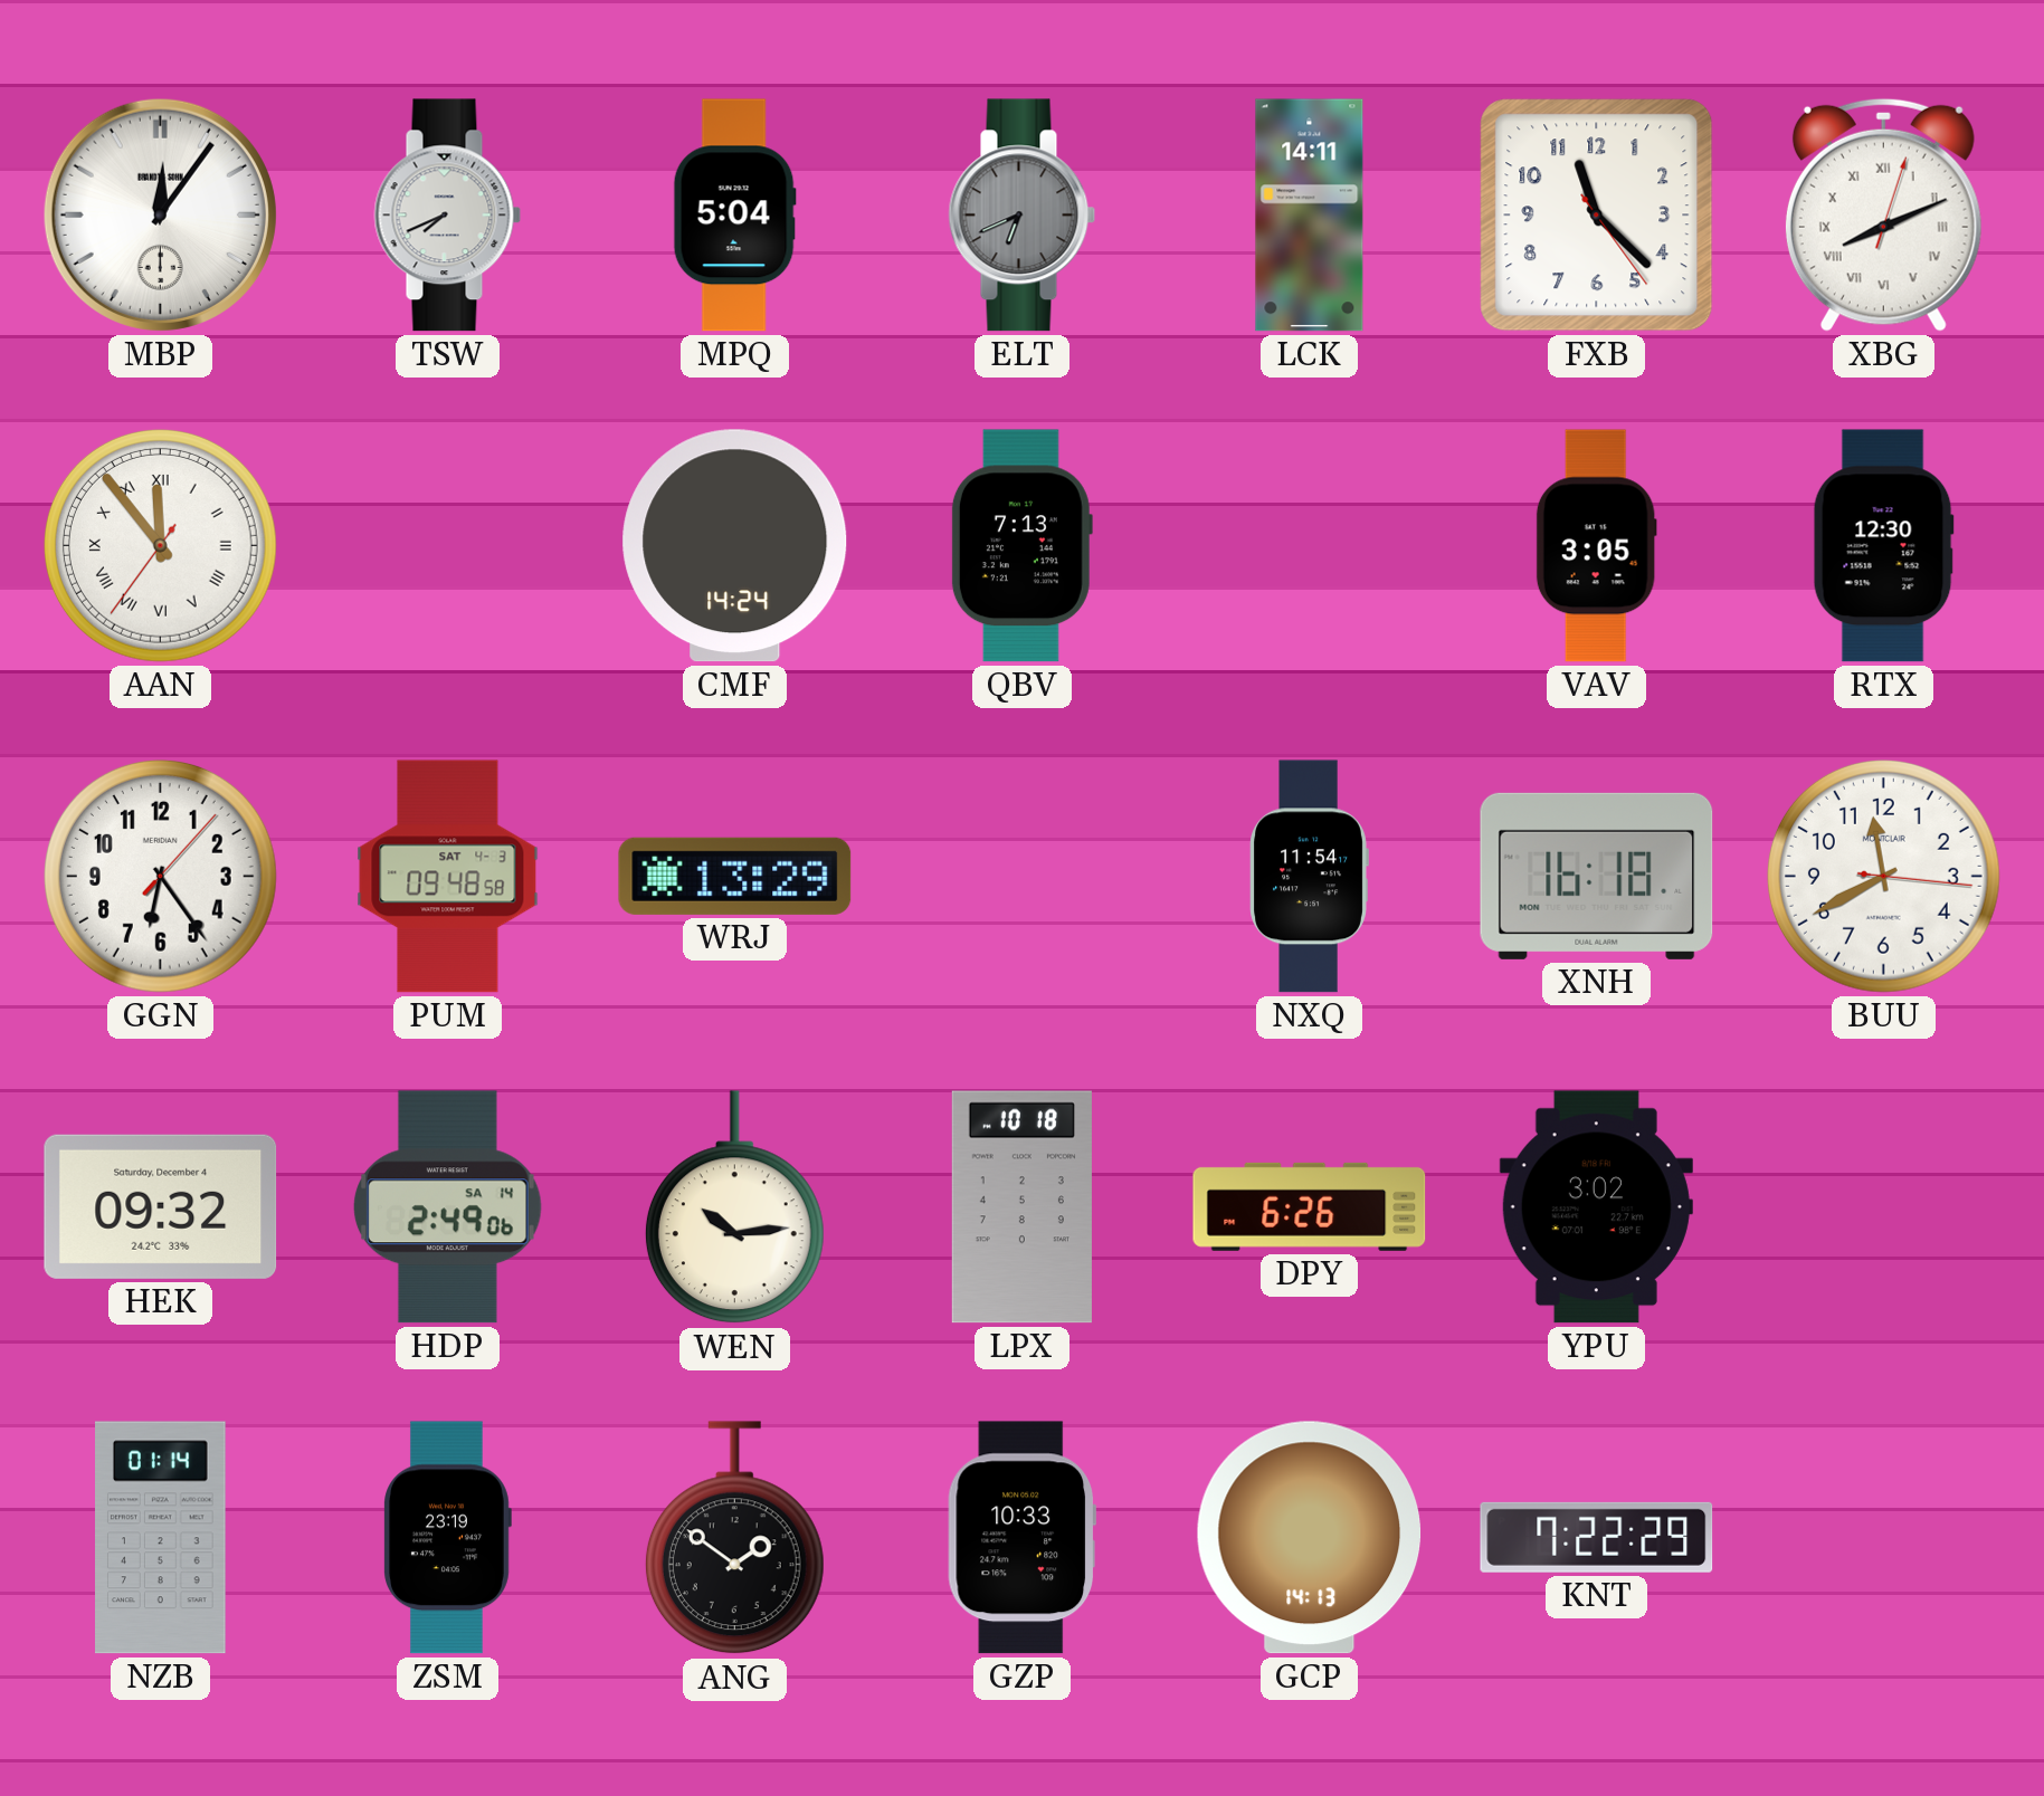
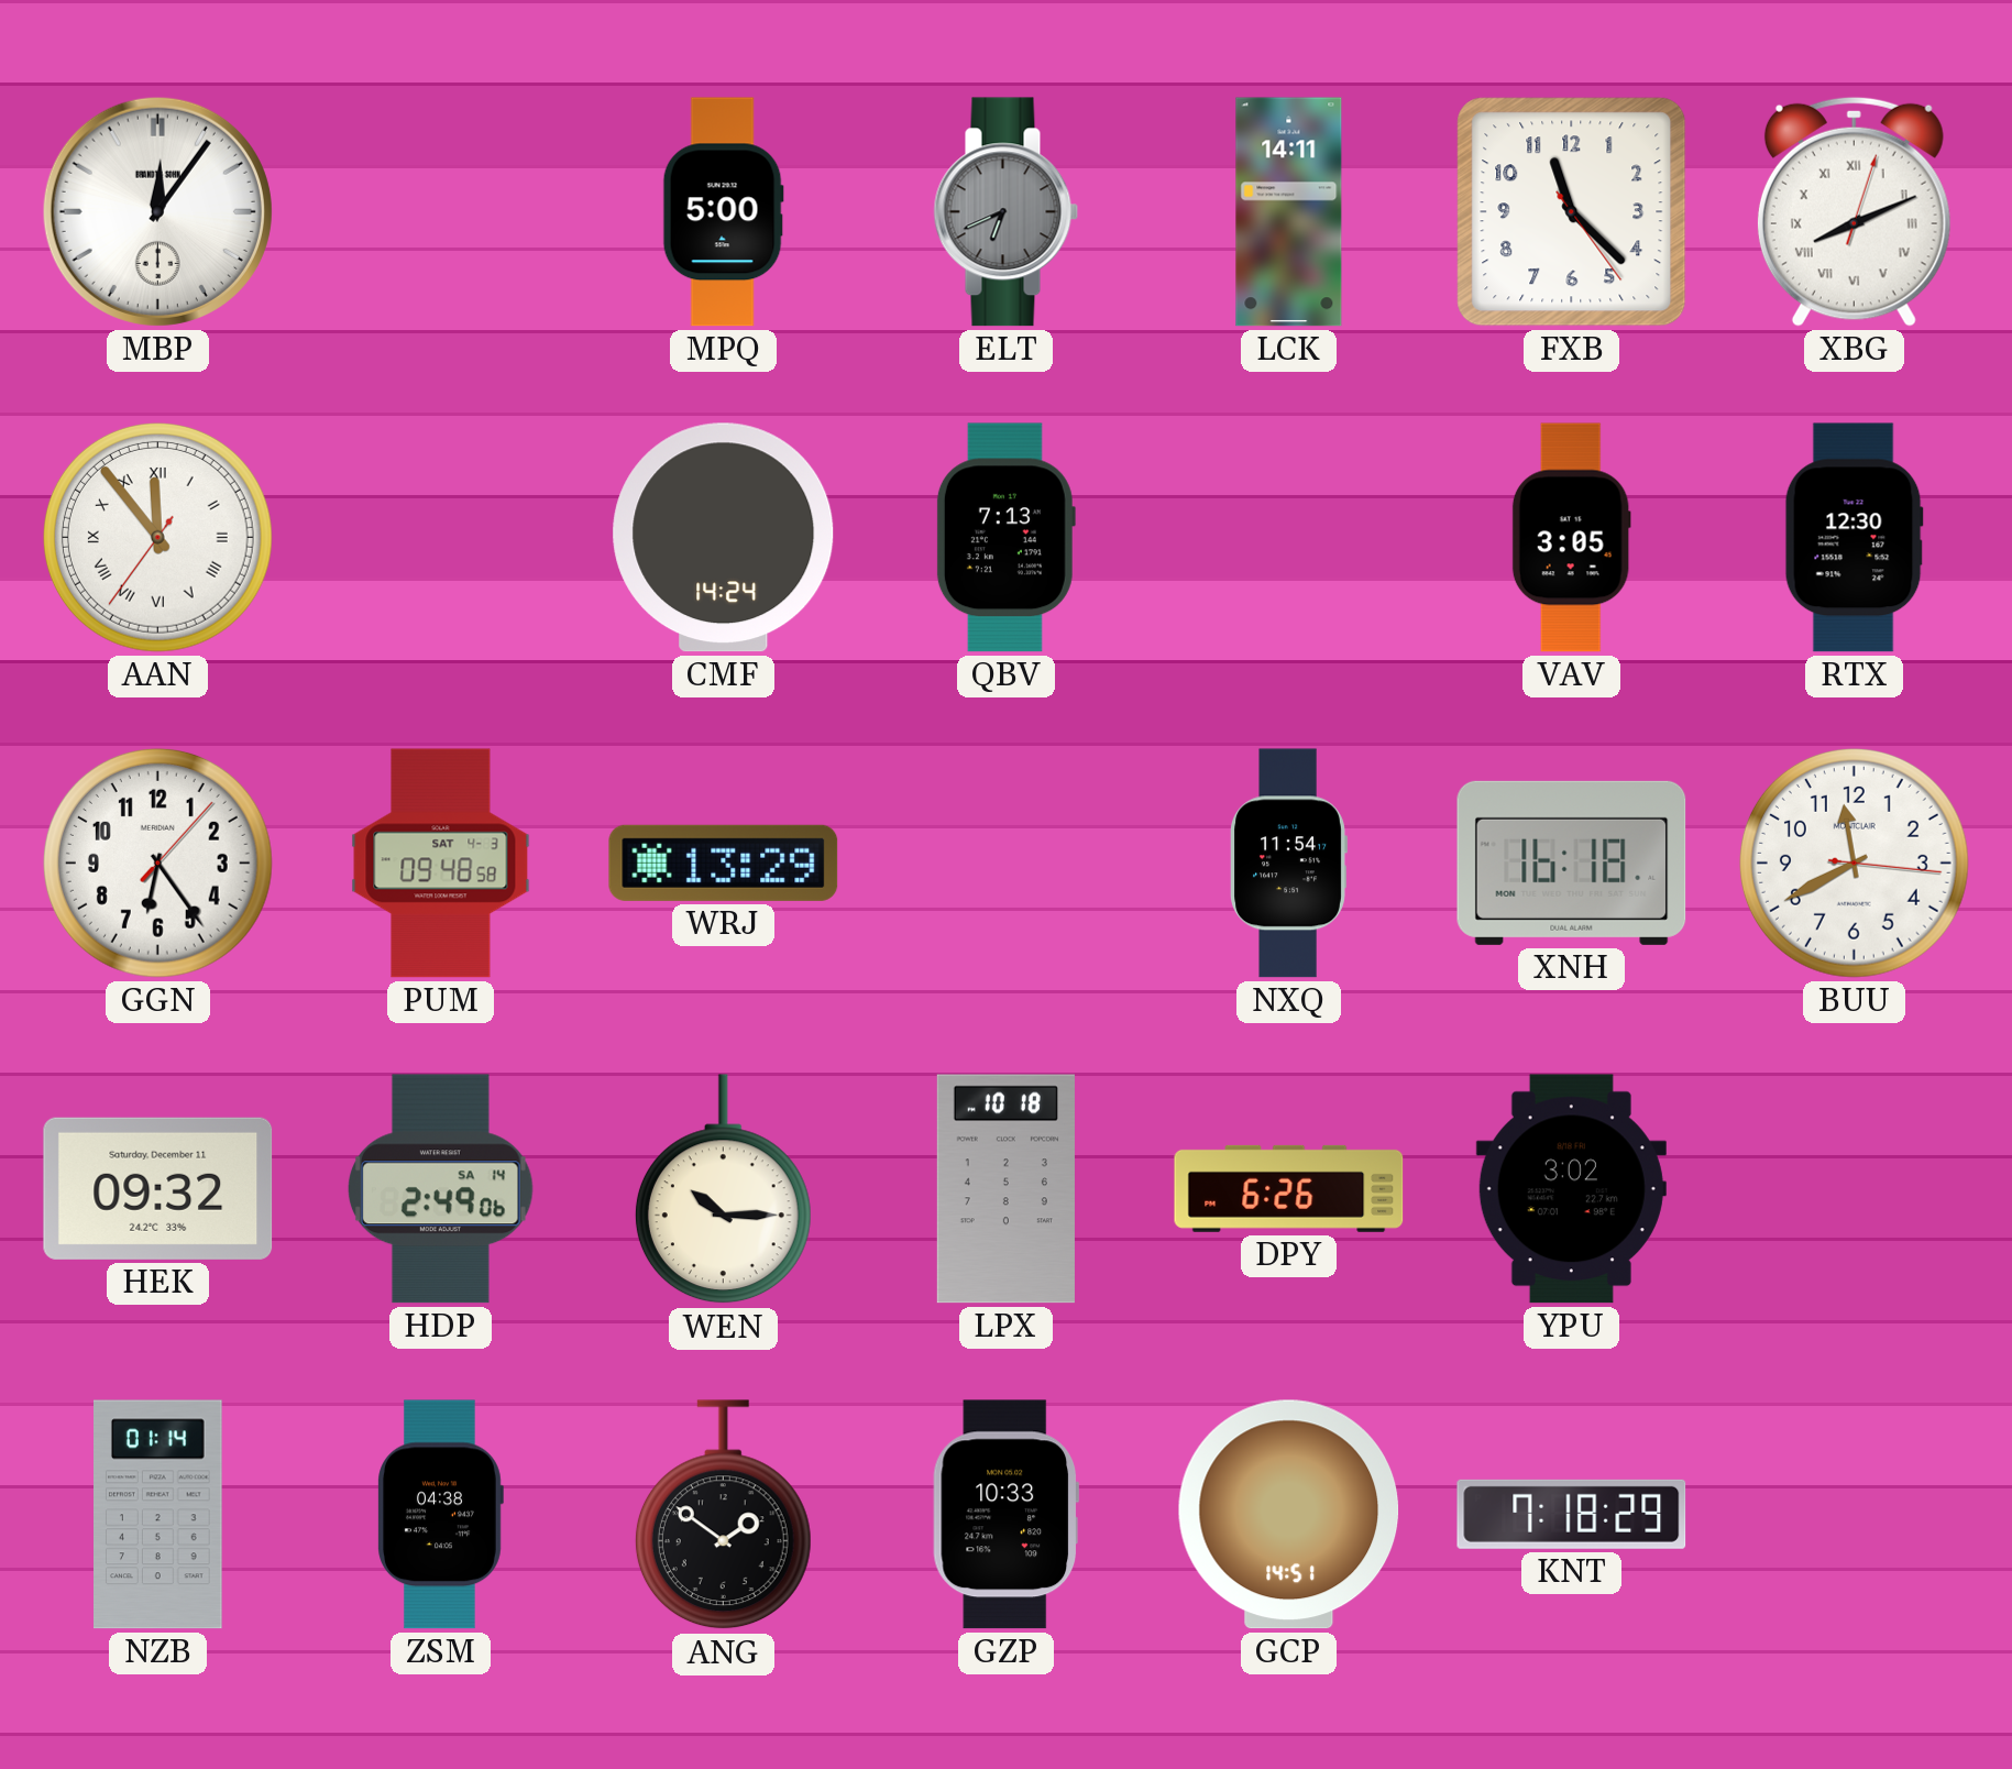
TSW: 7:41 -> none
MPQ: 5:04 -> 5:00
HEK date: Saturday, December 4 -> Saturday, December 11
WEN: 10:14 -> 10:15
ZSM: 23:19 -> 04:38
GCP: 14:13 -> 14:51
KNT: 7:22 -> 7:18
